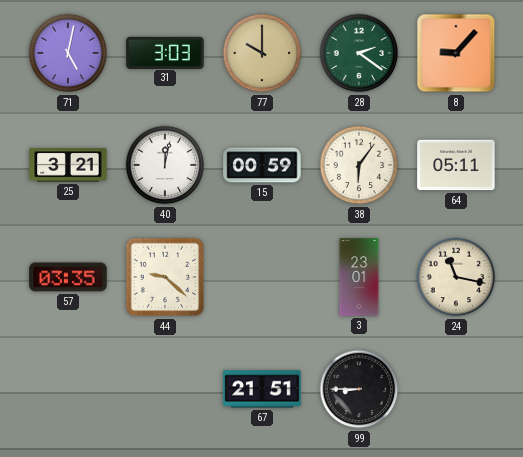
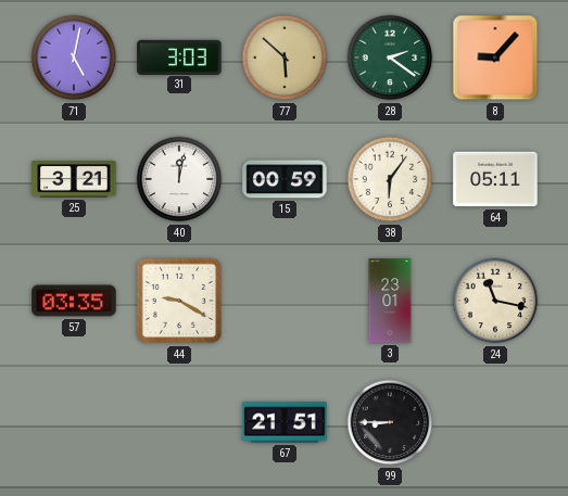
77: 10:00 -> 5:52
44: 9:22 -> 9:20
